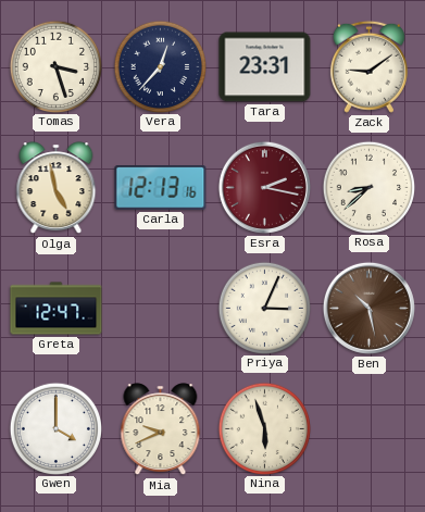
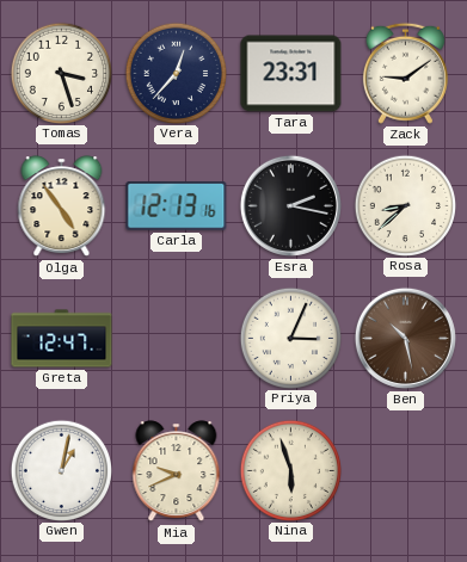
Olga: 4:58 -> 4:54
Esra dial: burgundy -> black
Gwen: 4:00 -> 1:02
